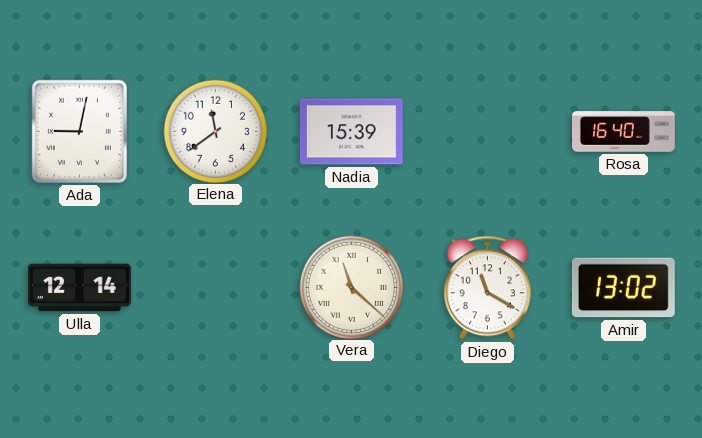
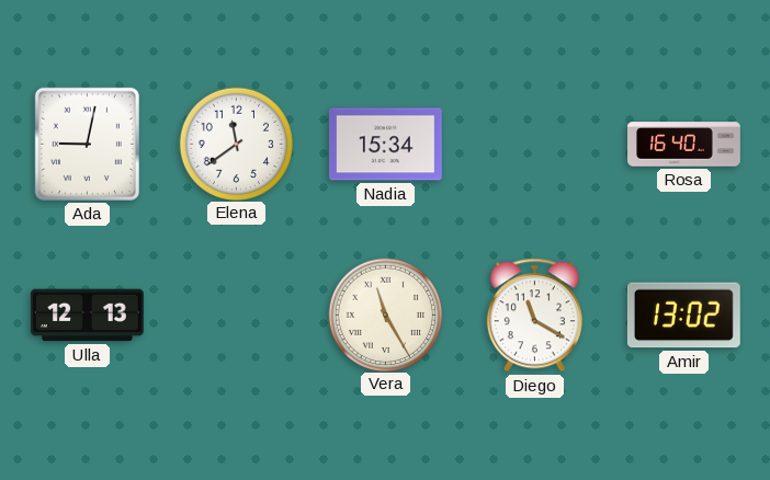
Nadia: 15:39 -> 15:34
Ulla: 12:14 -> 12:13
Vera: 11:22 -> 11:25
